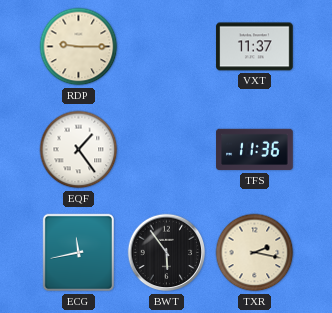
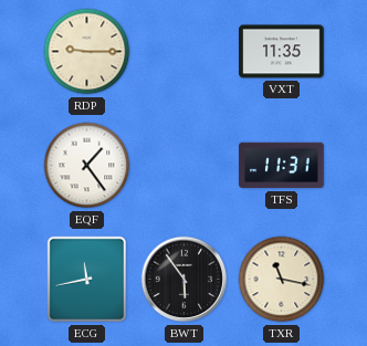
VXT: 11:37 -> 11:35
TFS: 11:36 -> 11:31
TXR: 2:17 -> 11:17
